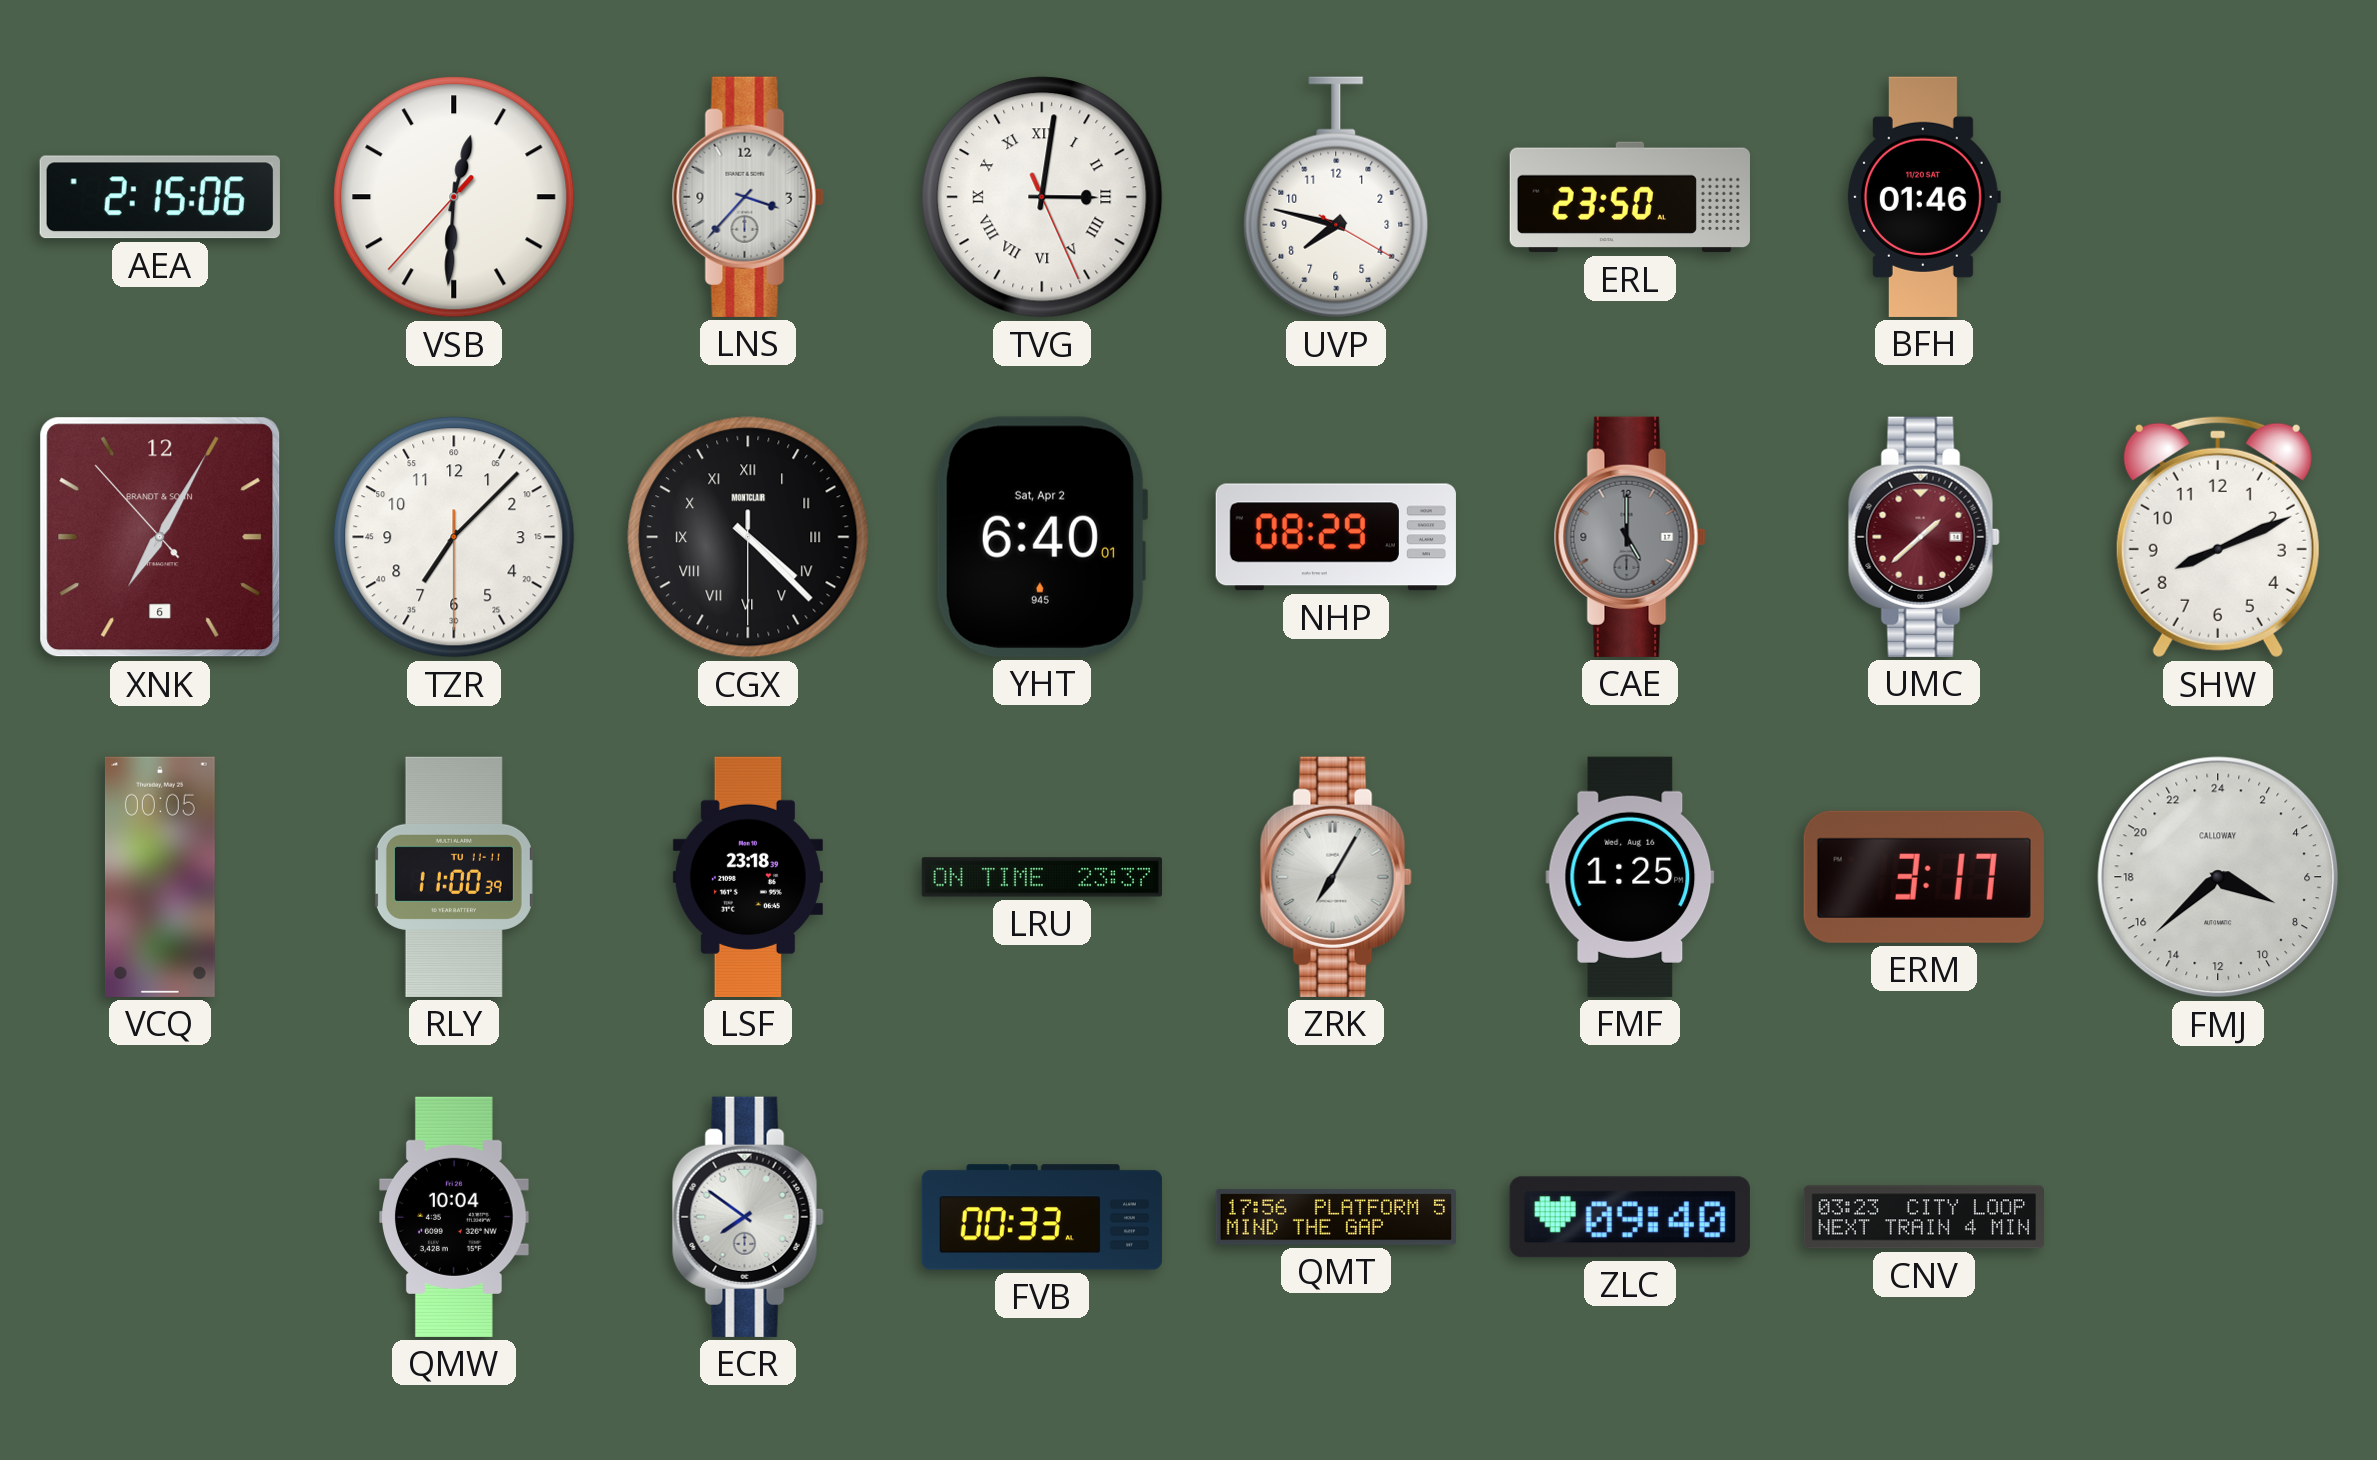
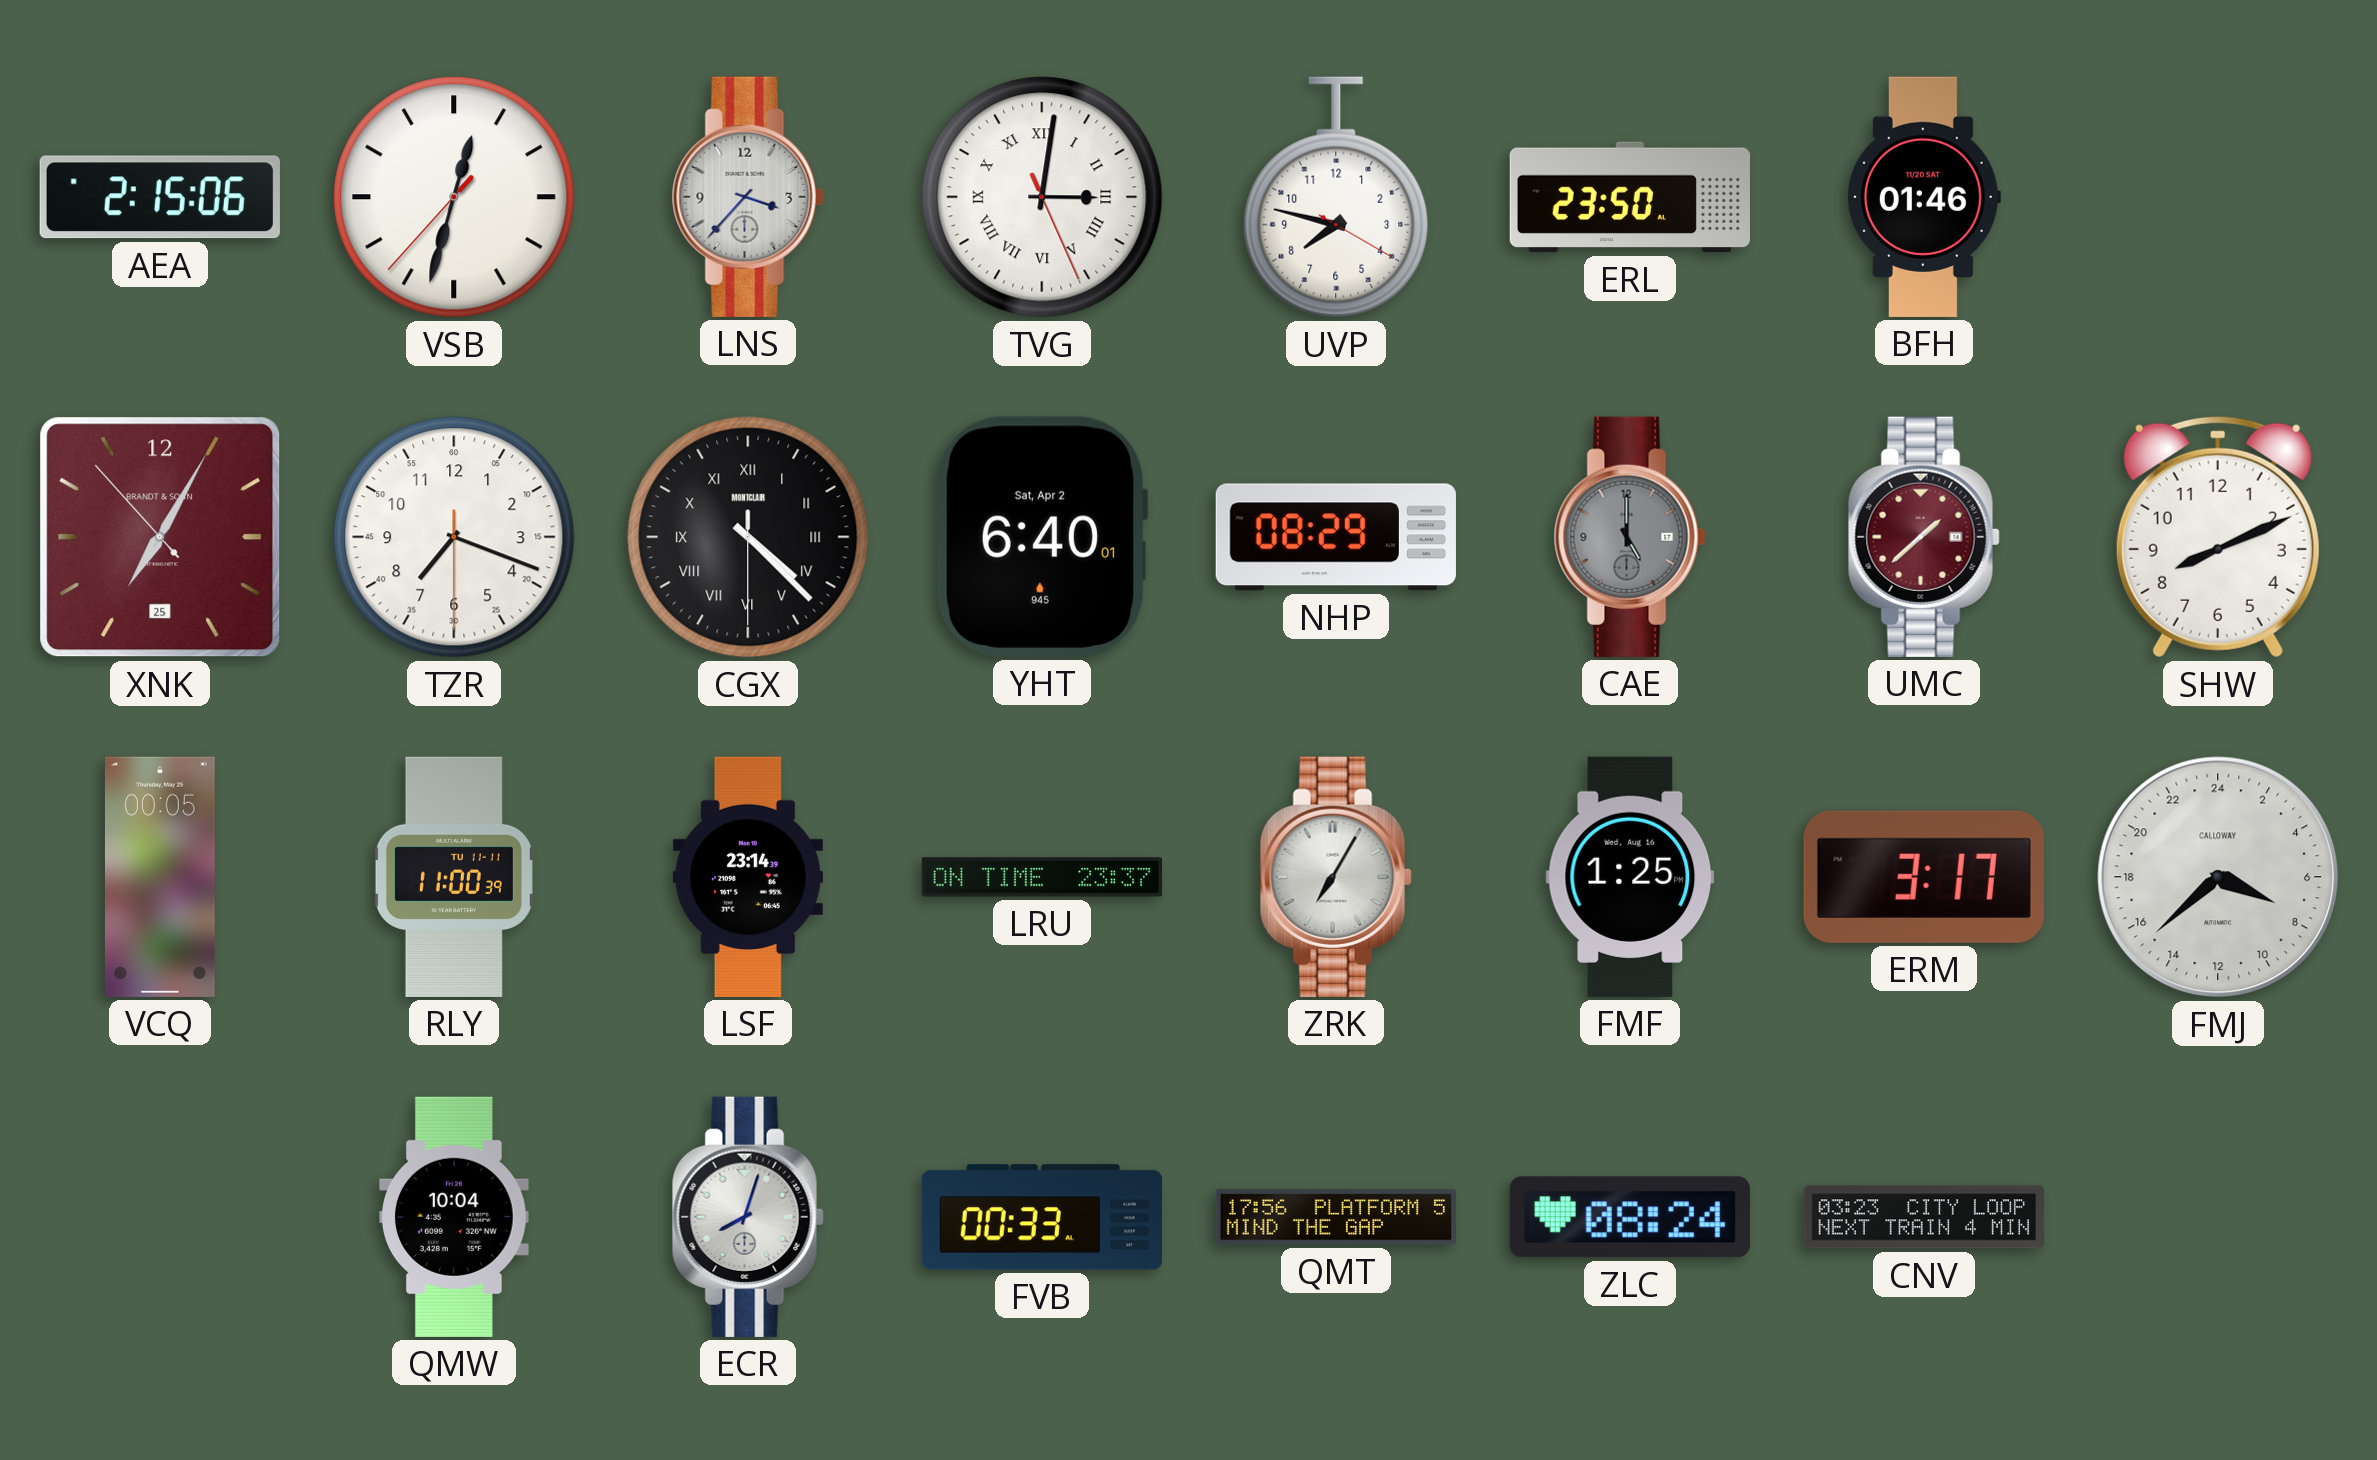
VSB: 12:30 -> 12:32
XNK date: 6 -> 25
TZR: 7:07 -> 7:18
LSF: 23:18 -> 23:14
ECR: 7:51 -> 8:03
ZLC: 09:40 -> 08:24
